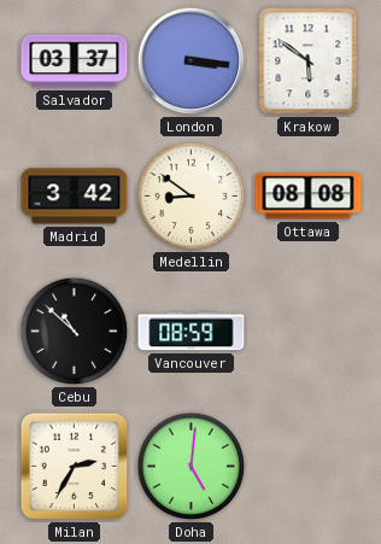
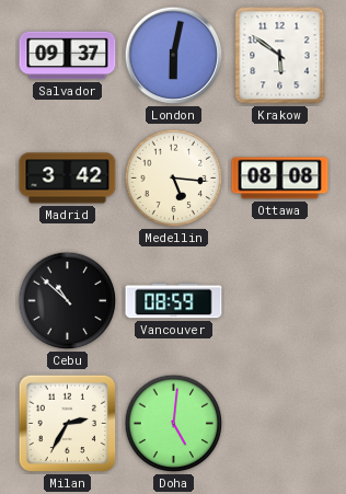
Salvador: 03:37 -> 09:37
London: 3:16 -> 6:02
Medellin: 8:51 -> 5:16
